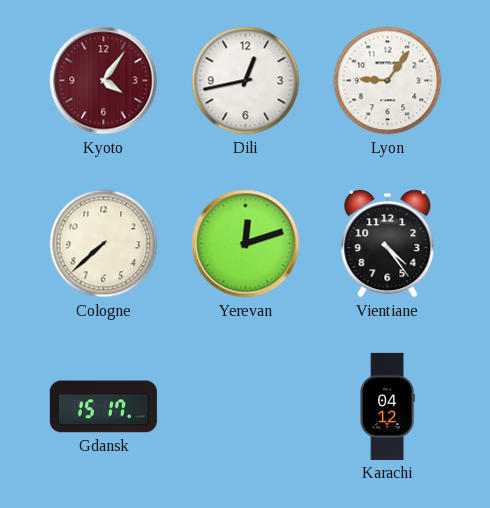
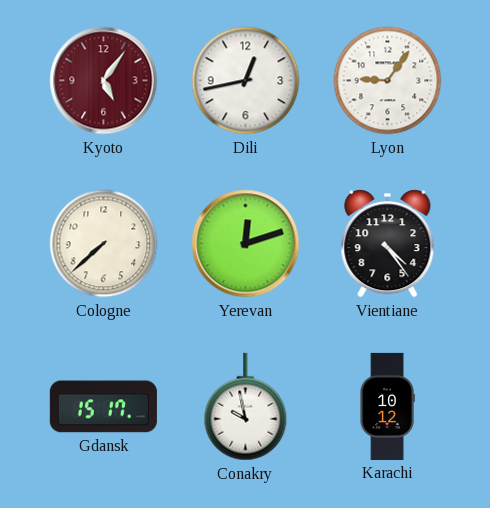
Kyoto: 4:06 -> 5:06
Conakry: none -> 9:58
Karachi: 04:12 -> 10:12
